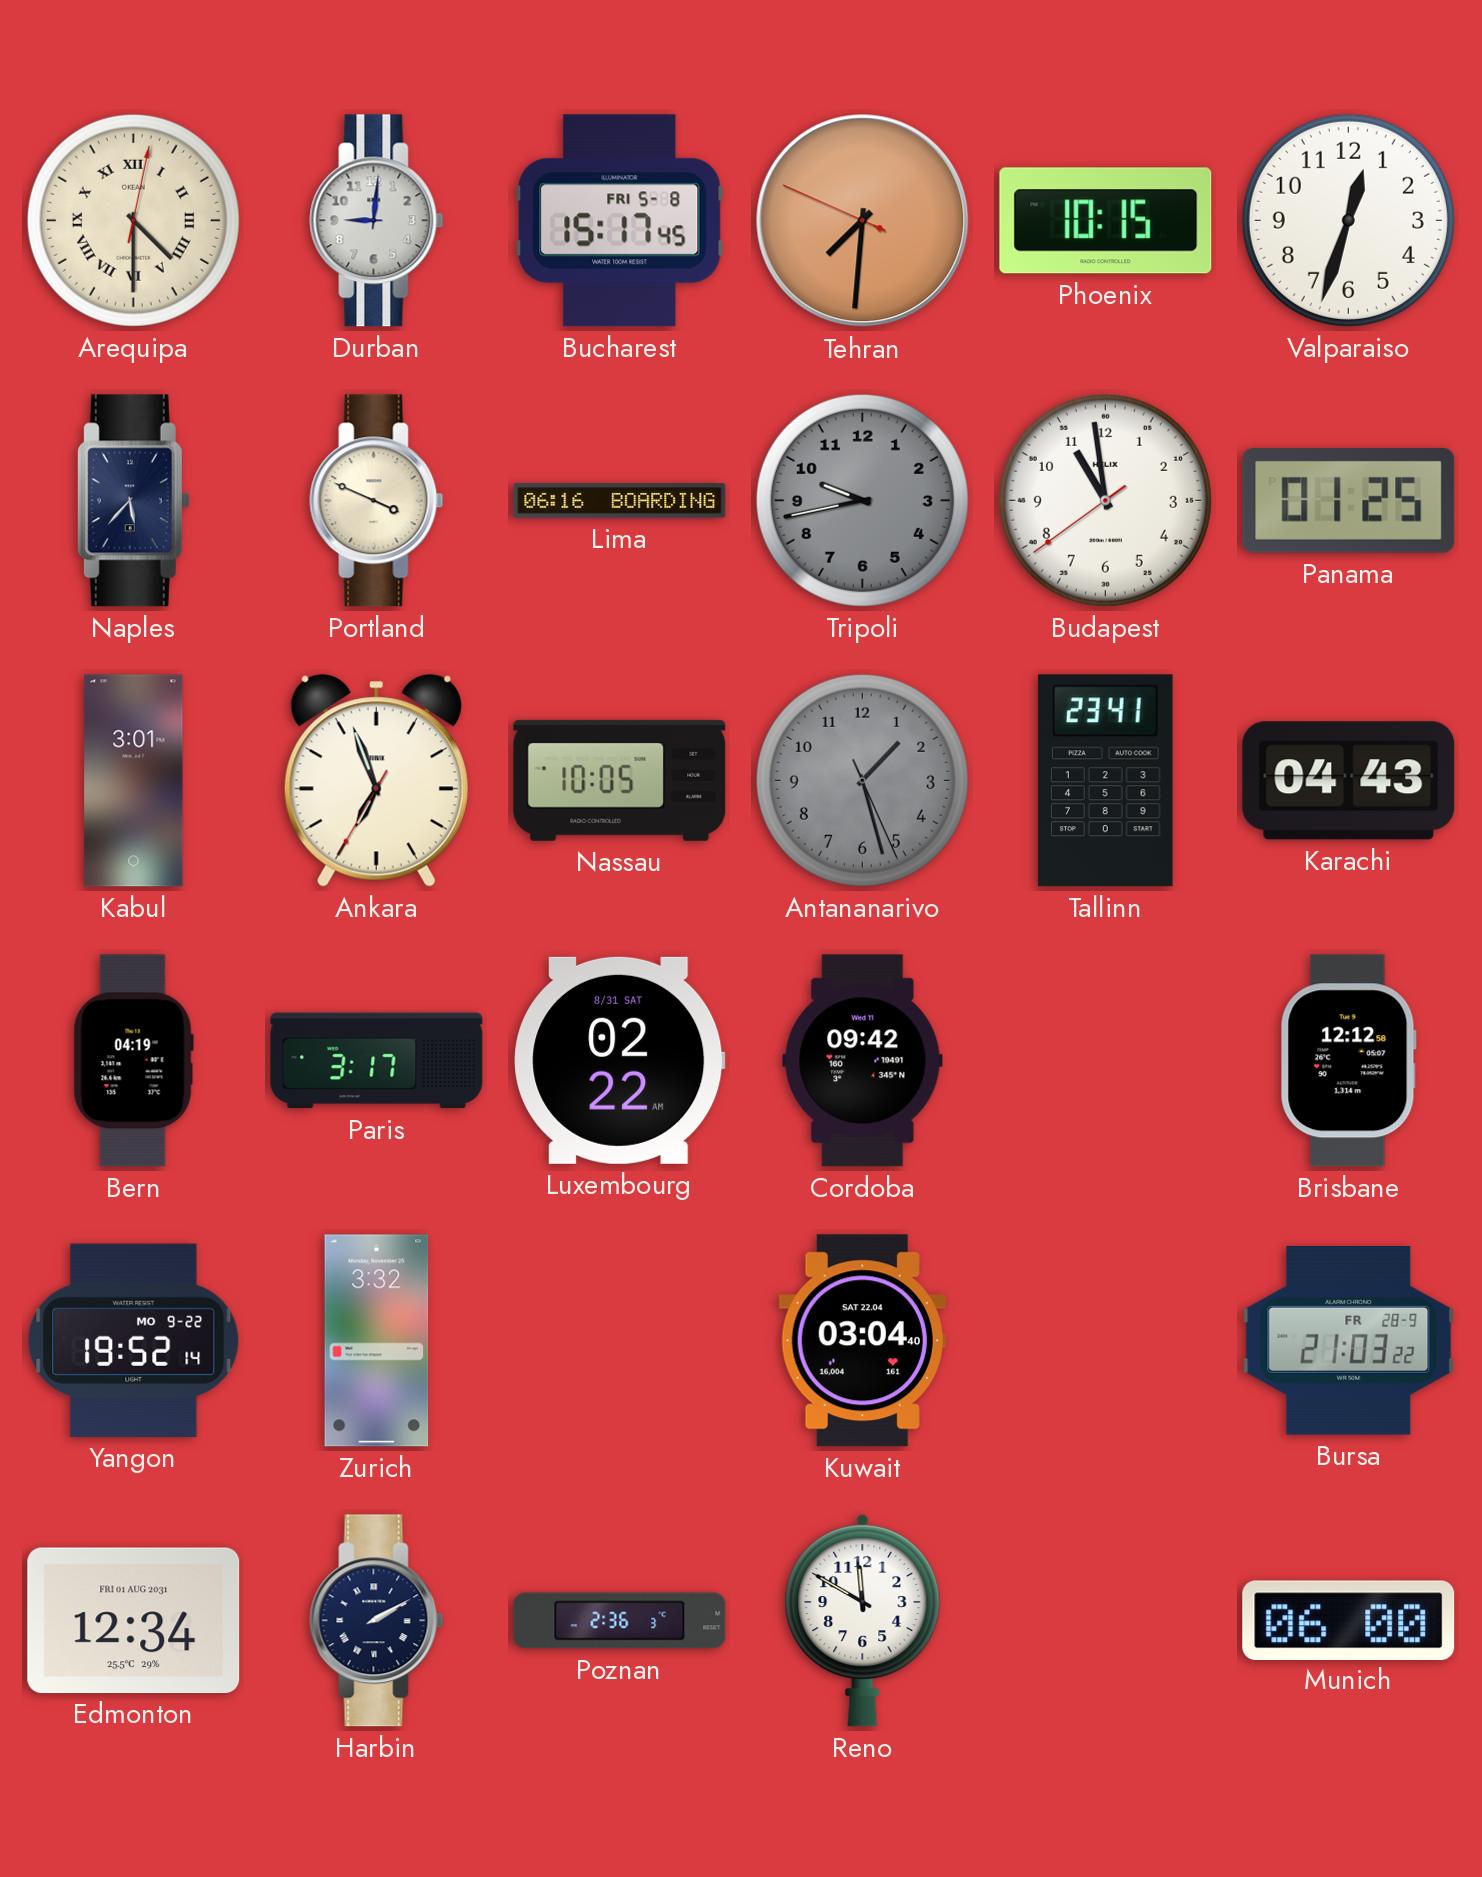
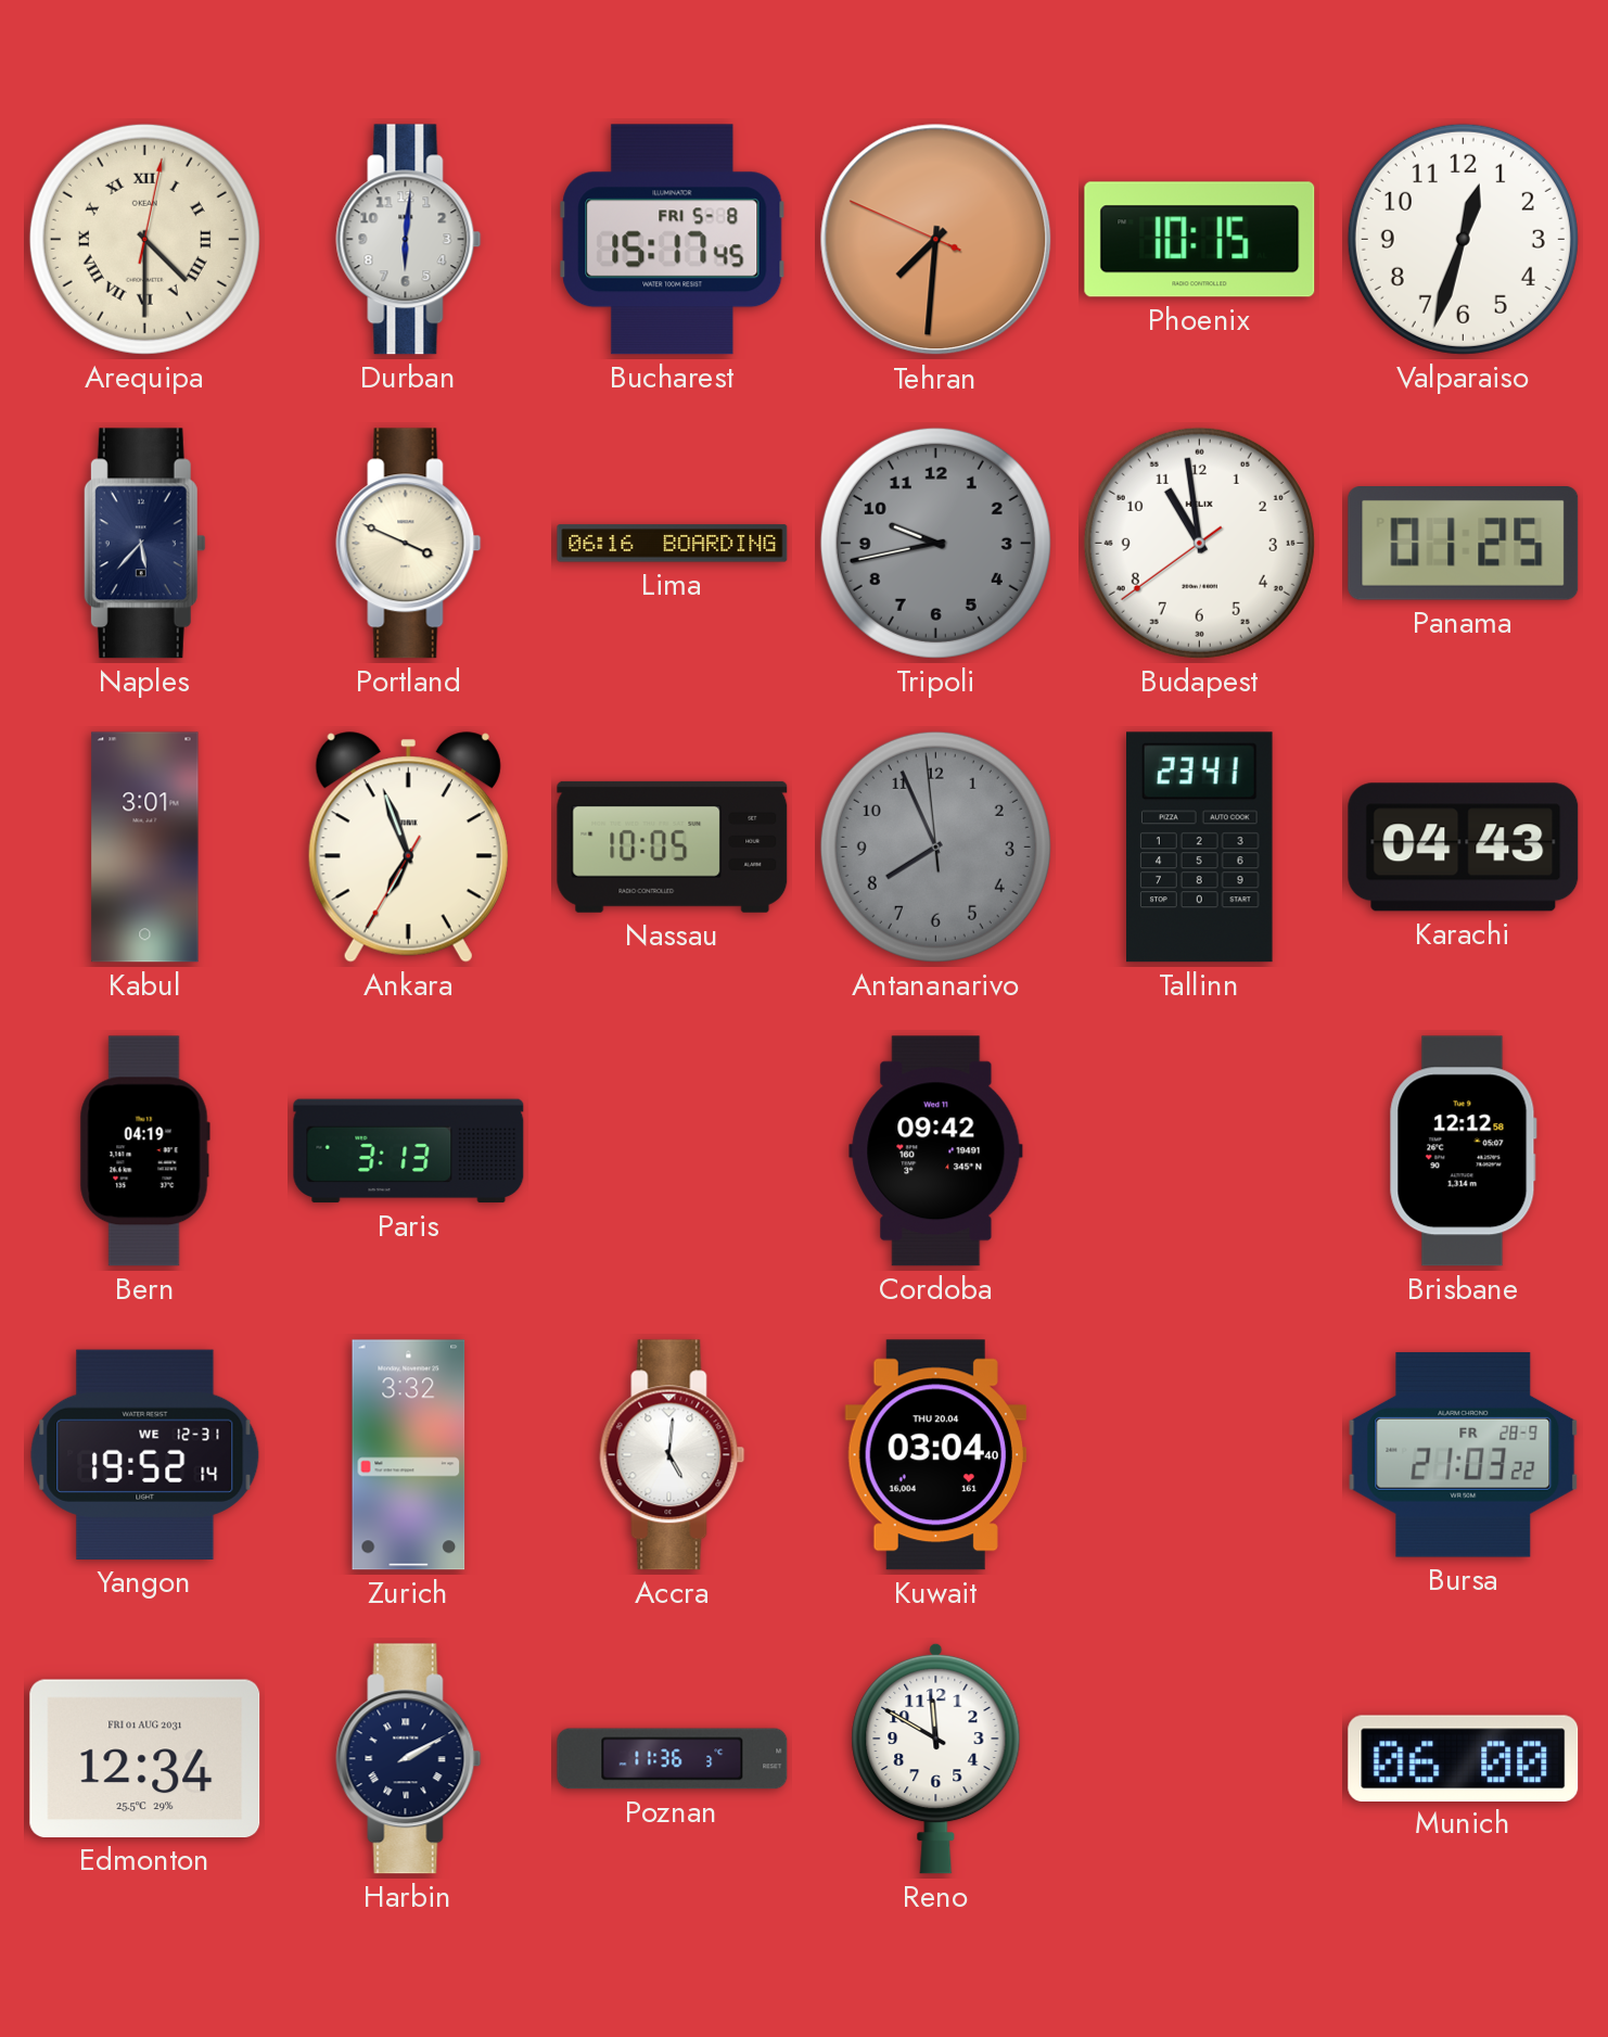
Durban: 9:01 -> 6:01
Antananarivo: 1:27 -> 7:55
Paris: 3:17 -> 3:13
Luxembourg: 02:22 -> none
Yangon date: MO 9-22 -> WE 12-31
Accra: none -> 5:01
Kuwait date: SAT 22.04 -> THU 20.04
Poznan: 2:36 -> 11:36
